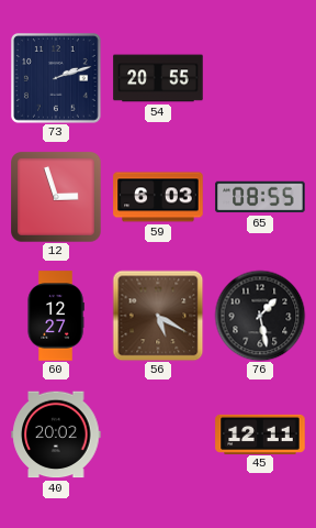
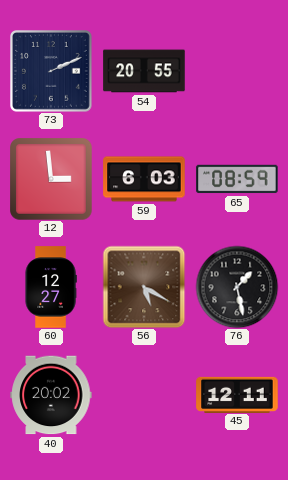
73: 2:12 -> 2:11
12: 2:57 -> 2:59
65: 08:55 -> 08:59
